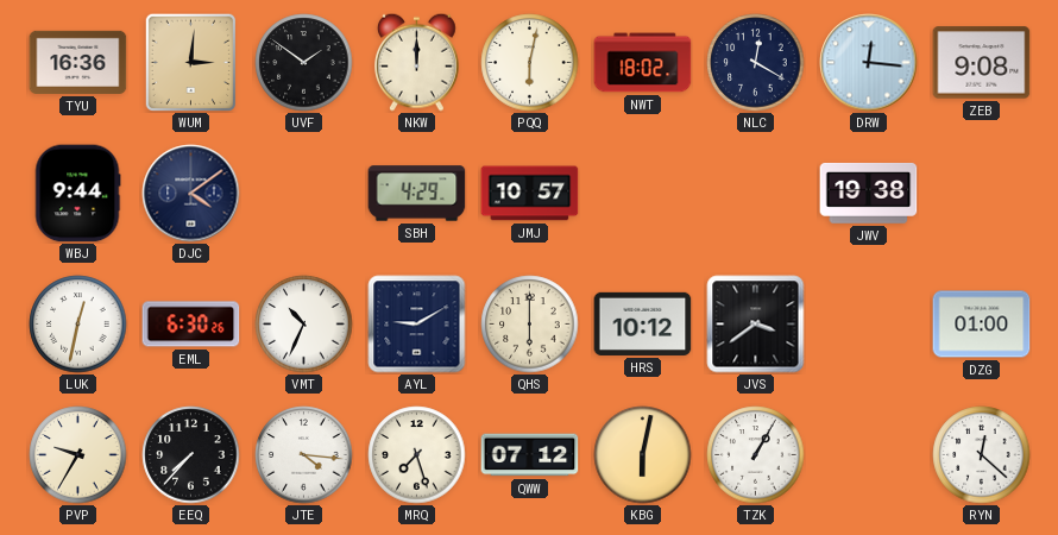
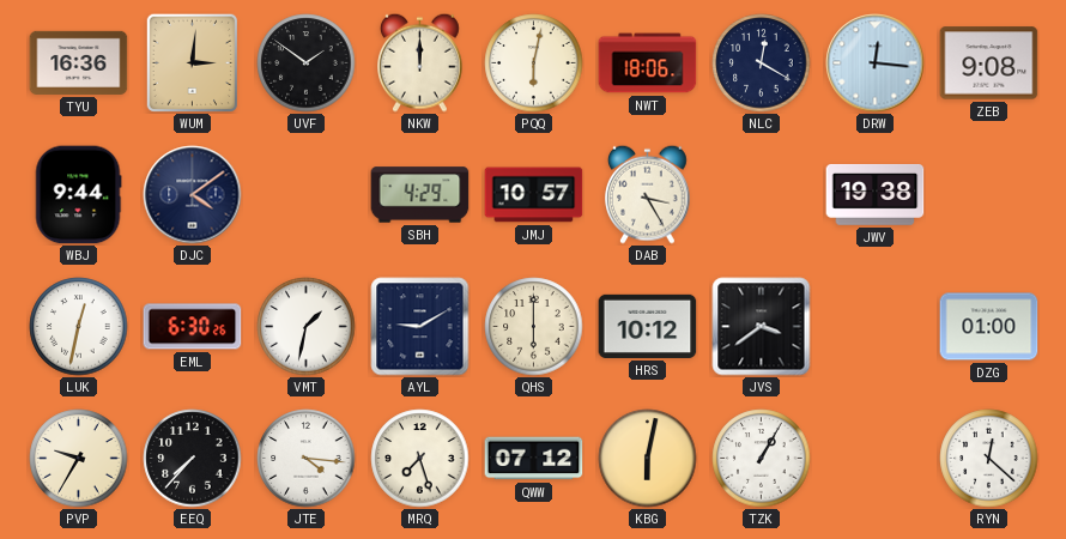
NWT: 18:02 -> 18:06
DAB: none -> 3:25
VMT: 10:34 -> 1:32
